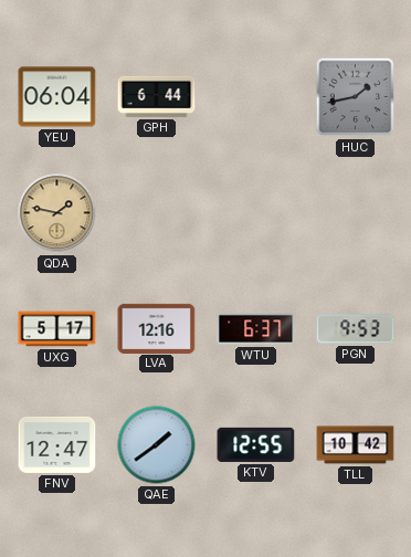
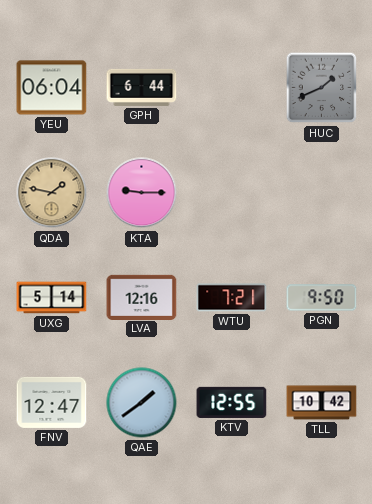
HUC: 1:43 -> 1:41
KTA: none -> 9:15
UXG: 5:17 -> 5:14
WTU: 6:37 -> 7:21
PGN: 9:53 -> 9:50
